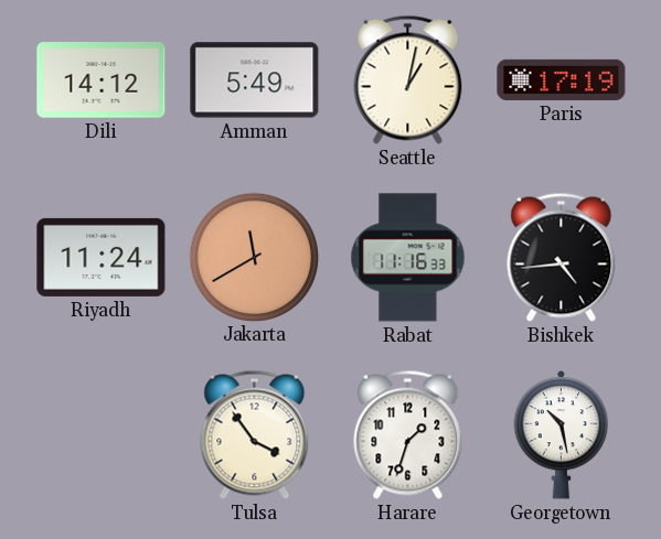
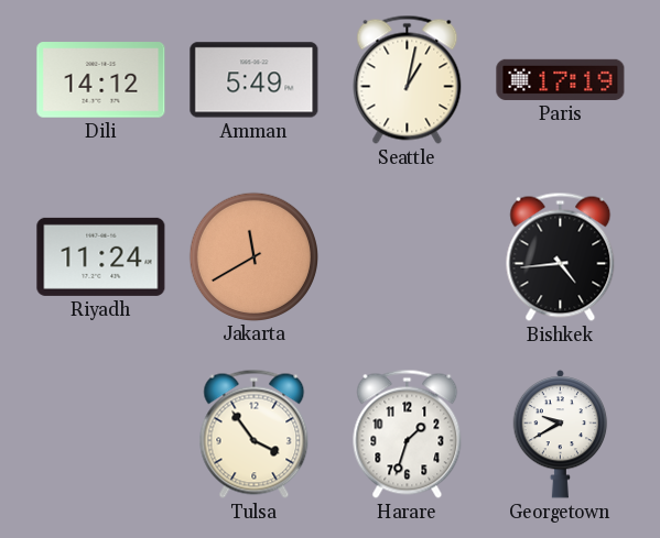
Rabat: 11:16 -> none
Georgetown: 10:28 -> 9:40
